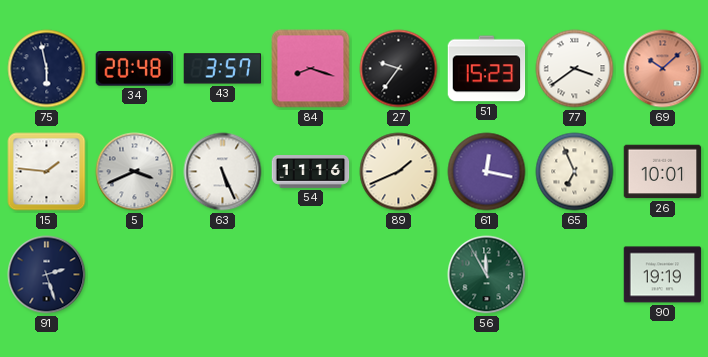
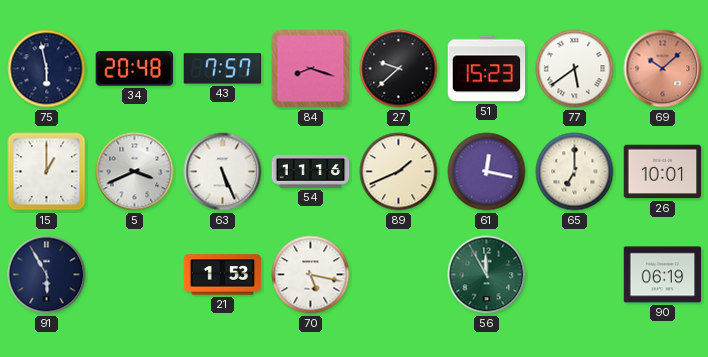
43: 3:57 -> 7:57
27: 9:36 -> 9:38
77: 3:39 -> 5:39
15: 1:46 -> 1:00
65: 6:56 -> 7:00
91: 2:27 -> 5:55
21: none -> 1:53
70: none -> 5:17
90: 19:19 -> 06:19
